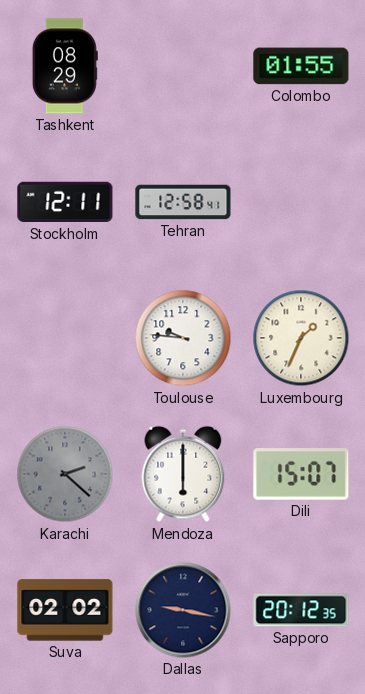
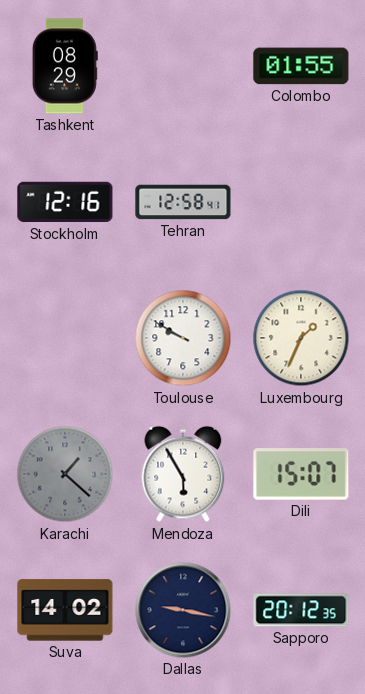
Stockholm: 12:11 -> 12:16
Toulouse: 9:46 -> 9:50
Karachi: 2:22 -> 1:22
Mendoza: 6:00 -> 5:55
Suva: 02:02 -> 14:02
